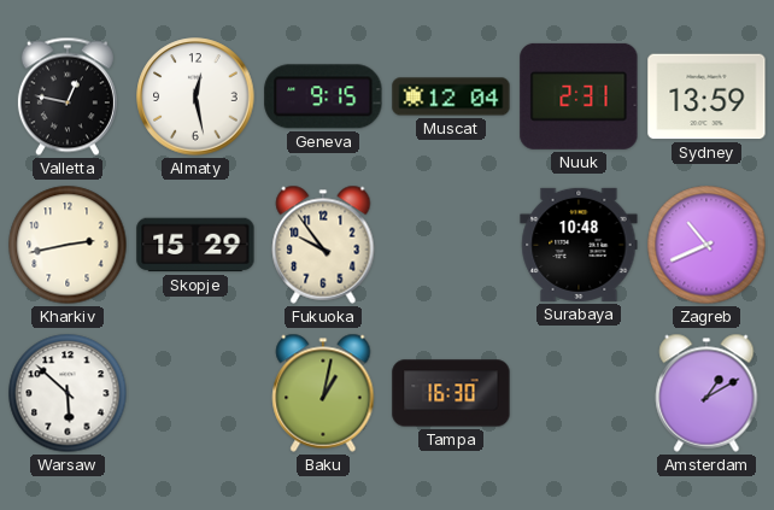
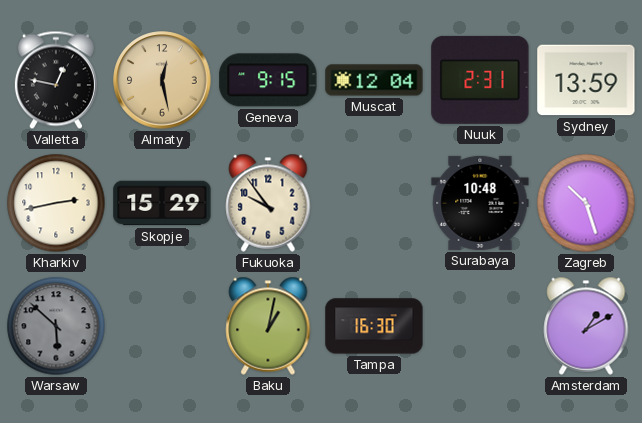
Almaty dial: white -> champagne
Zagreb: 10:41 -> 10:27
Warsaw dial: white -> grey
